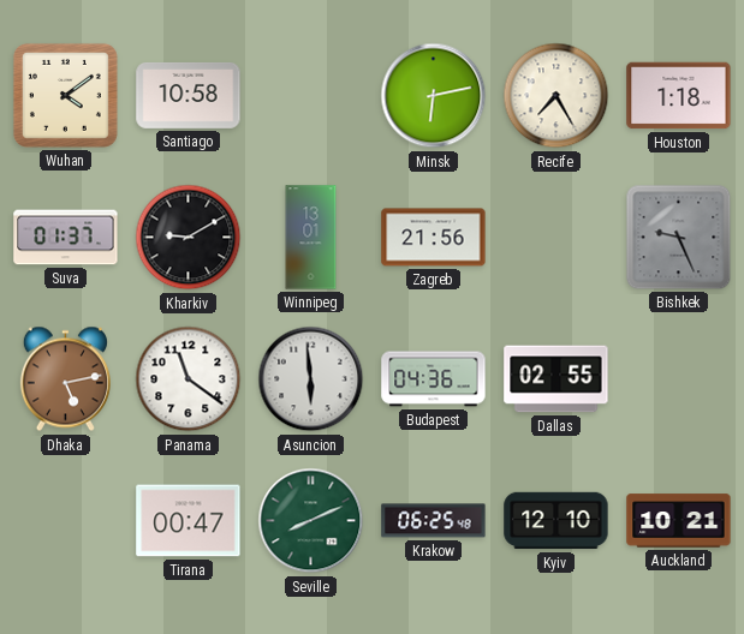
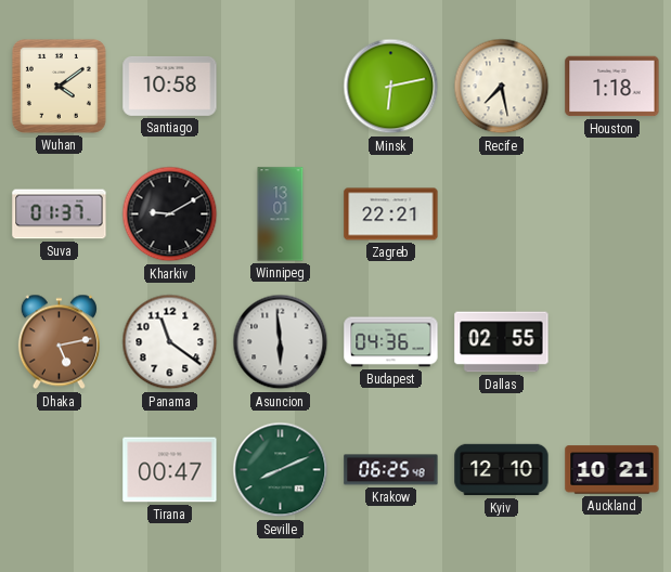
Recife: 7:25 -> 7:28
Zagreb: 21:56 -> 22:21
Bishkek: 9:26 -> none
